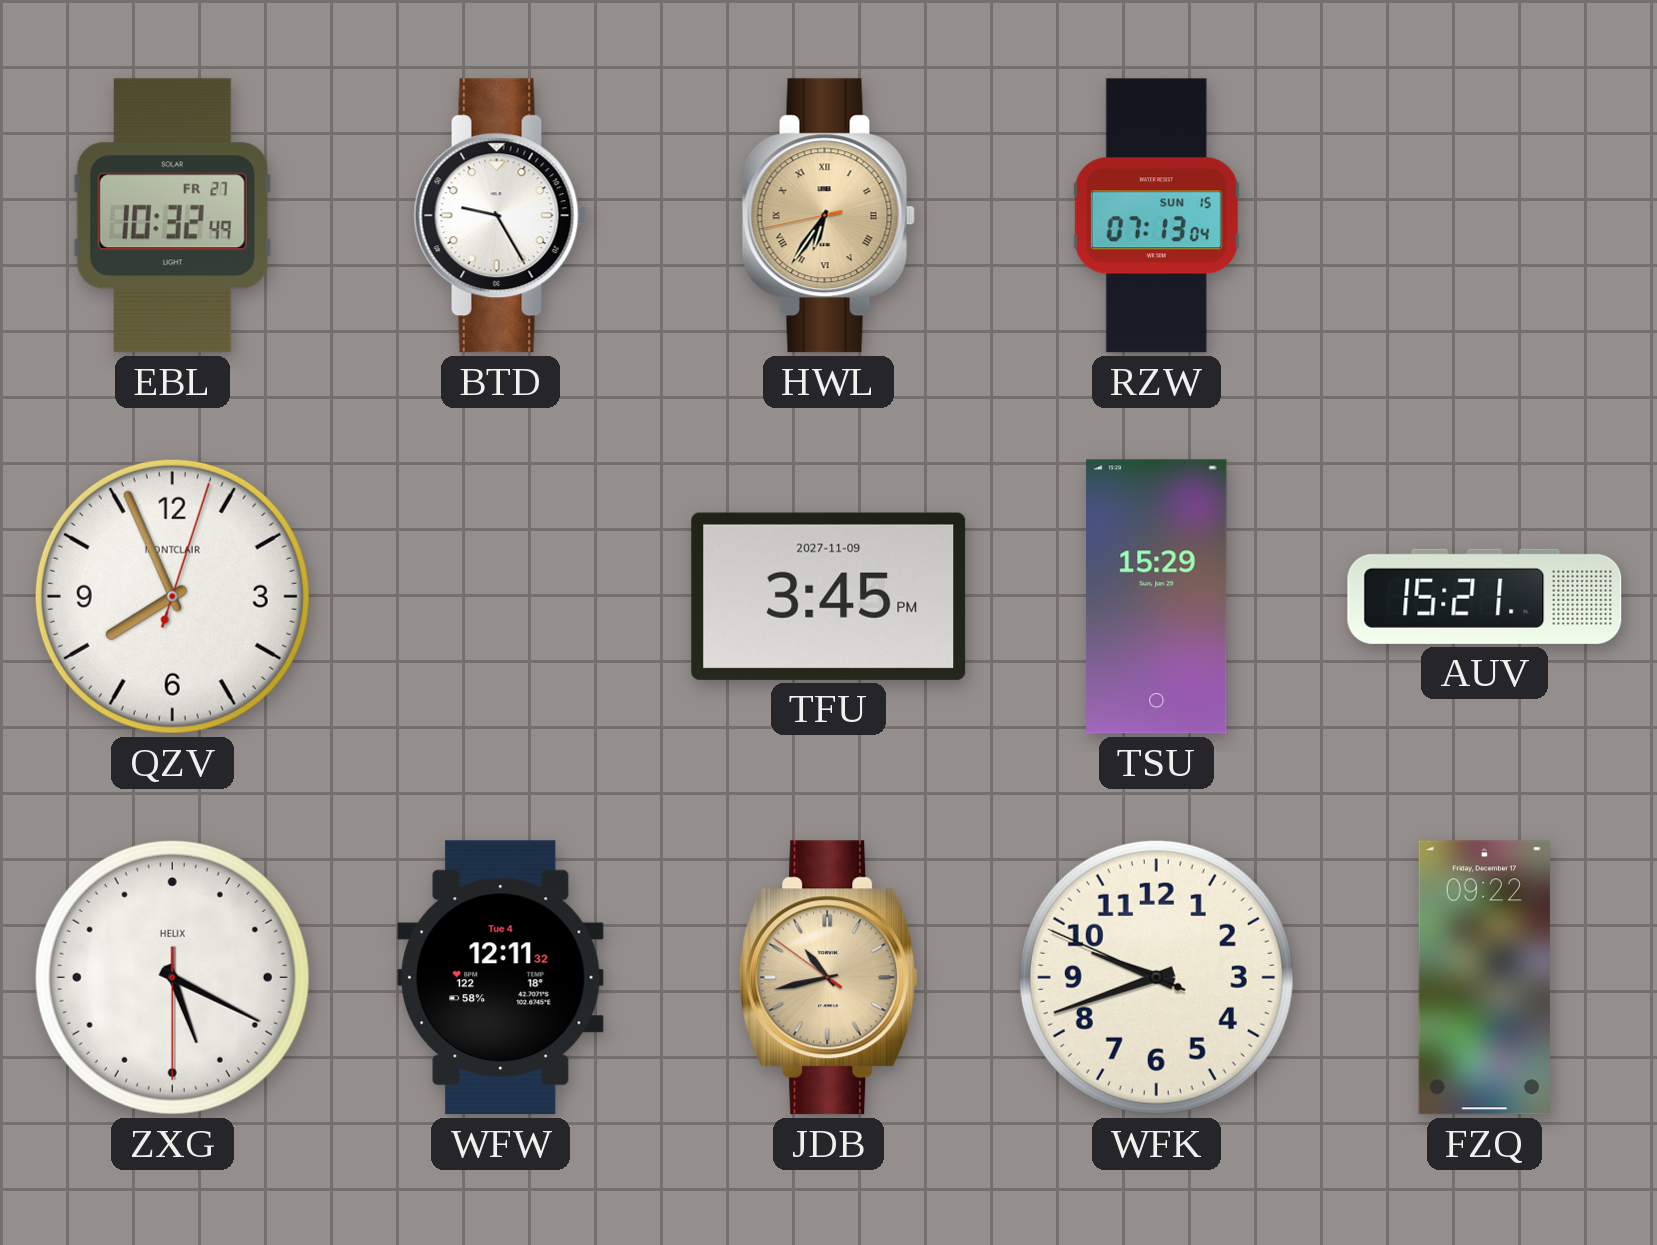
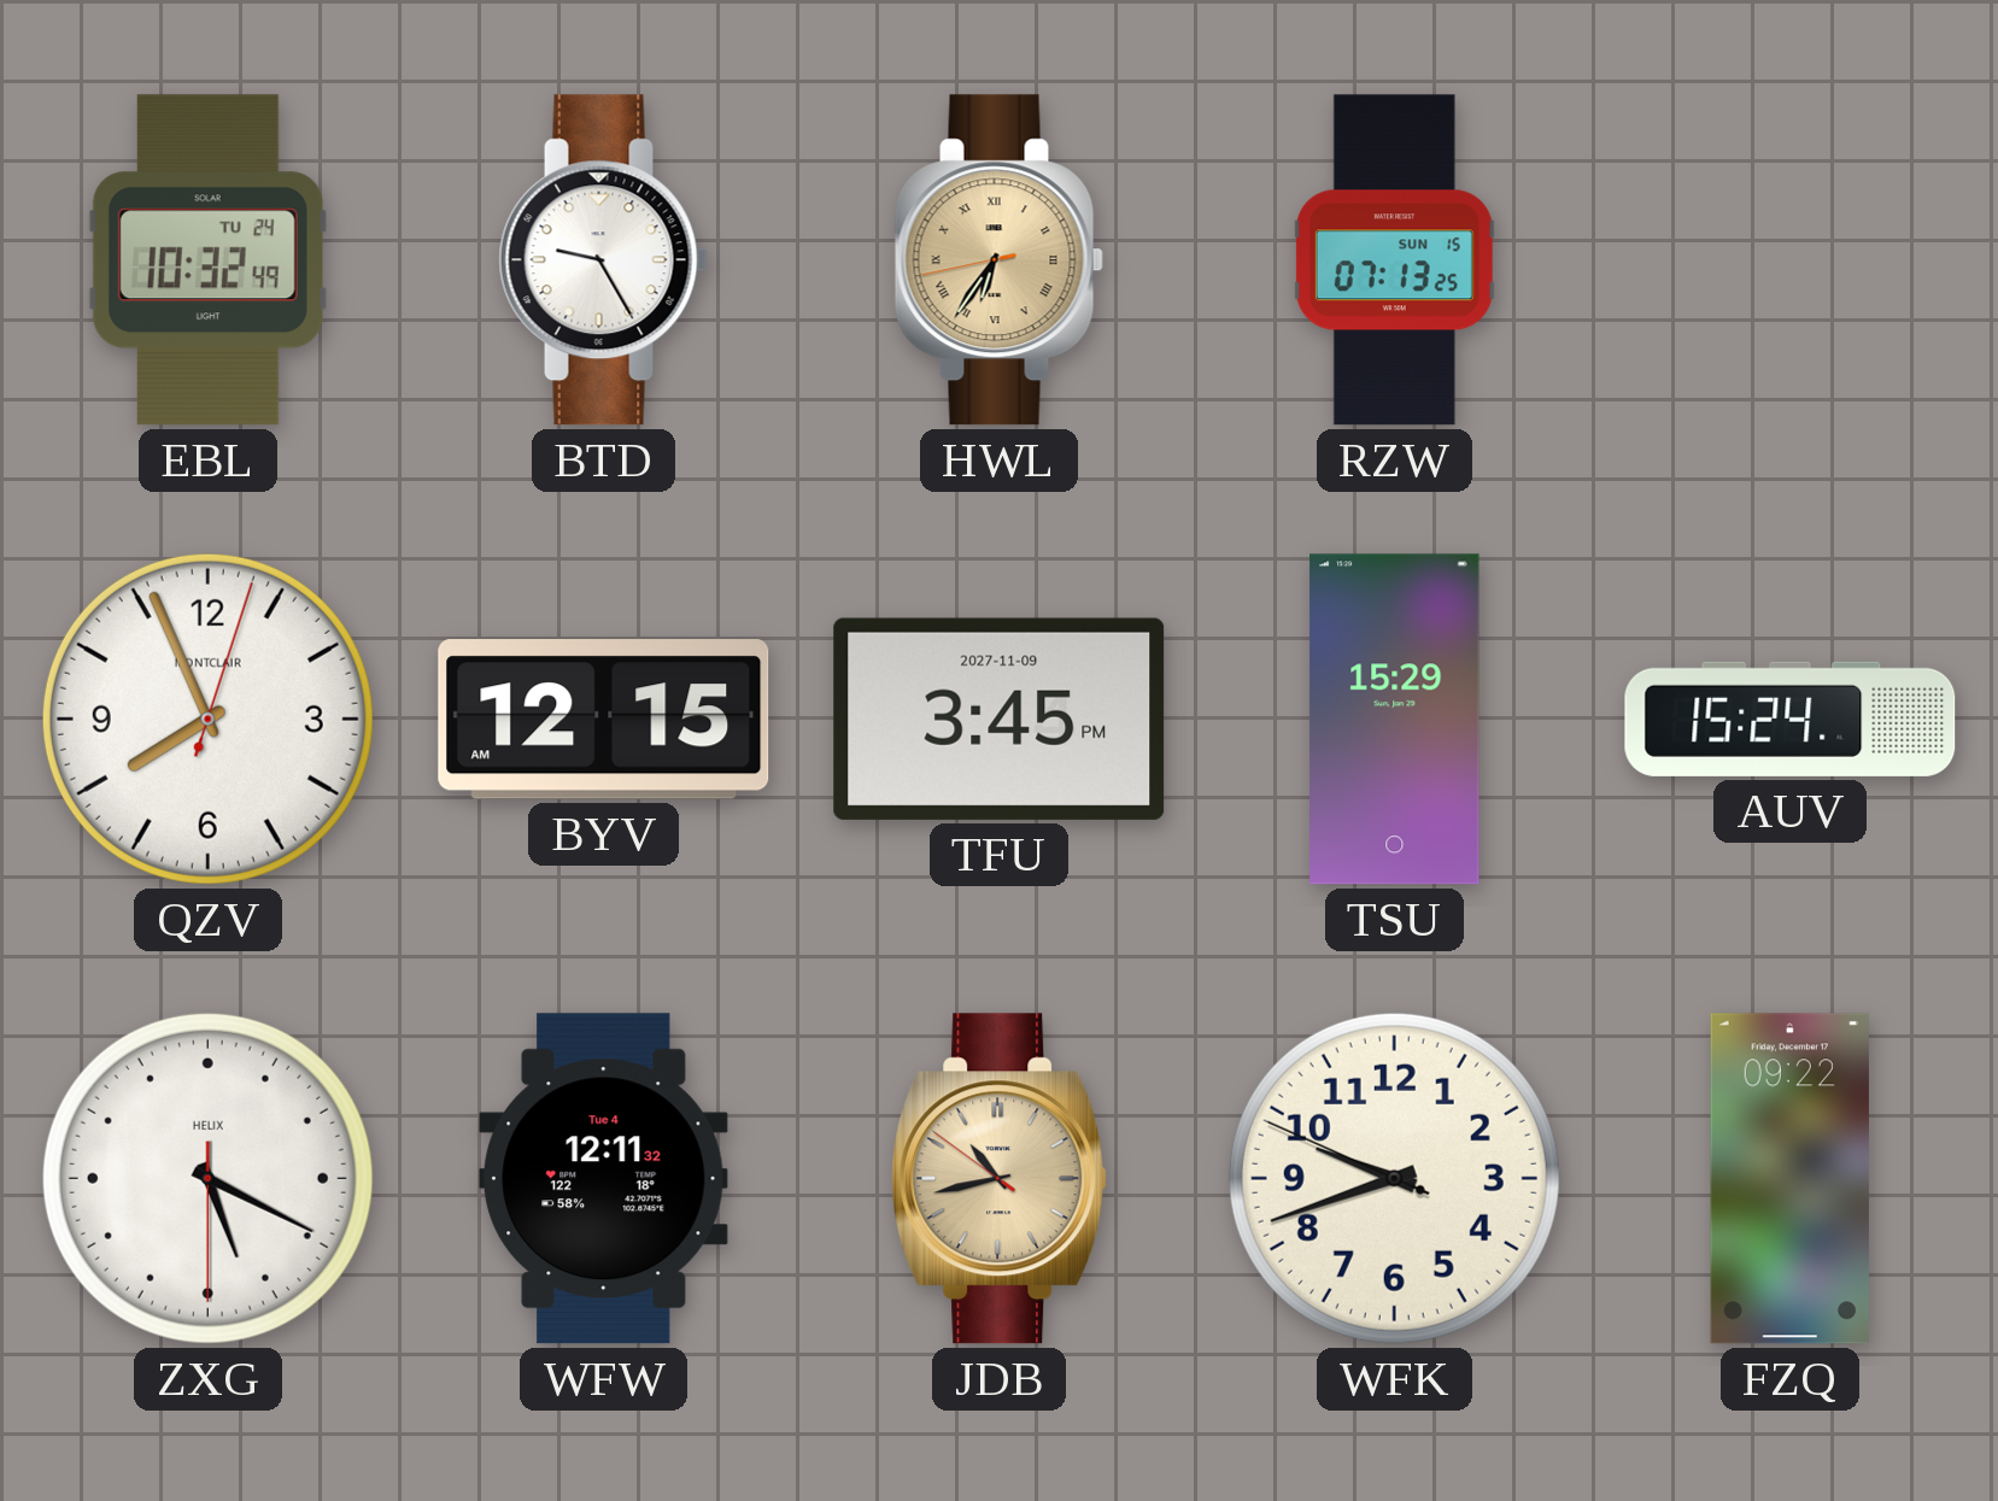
EBL date: FR 27 -> TU 24
RZW: 07:13:04 -> 07:13:25
BYV: none -> 12:15
AUV: 15:21 -> 15:24
